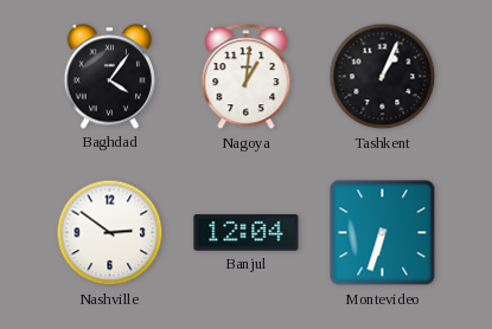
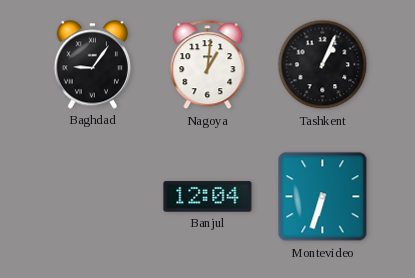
Baghdad: 4:06 -> 9:06
Nashville: 2:51 -> none
